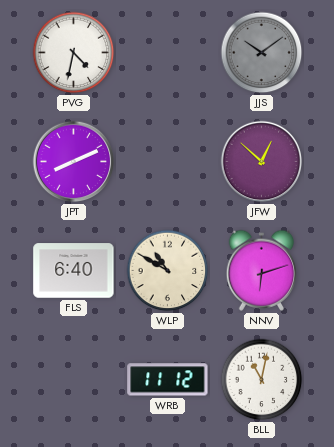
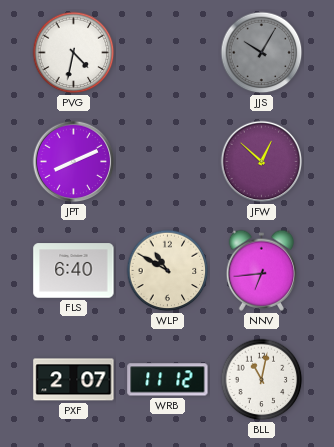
JJS: 10:09 -> 10:05
NNV: 6:12 -> 6:44
PXF: none -> 2:07
